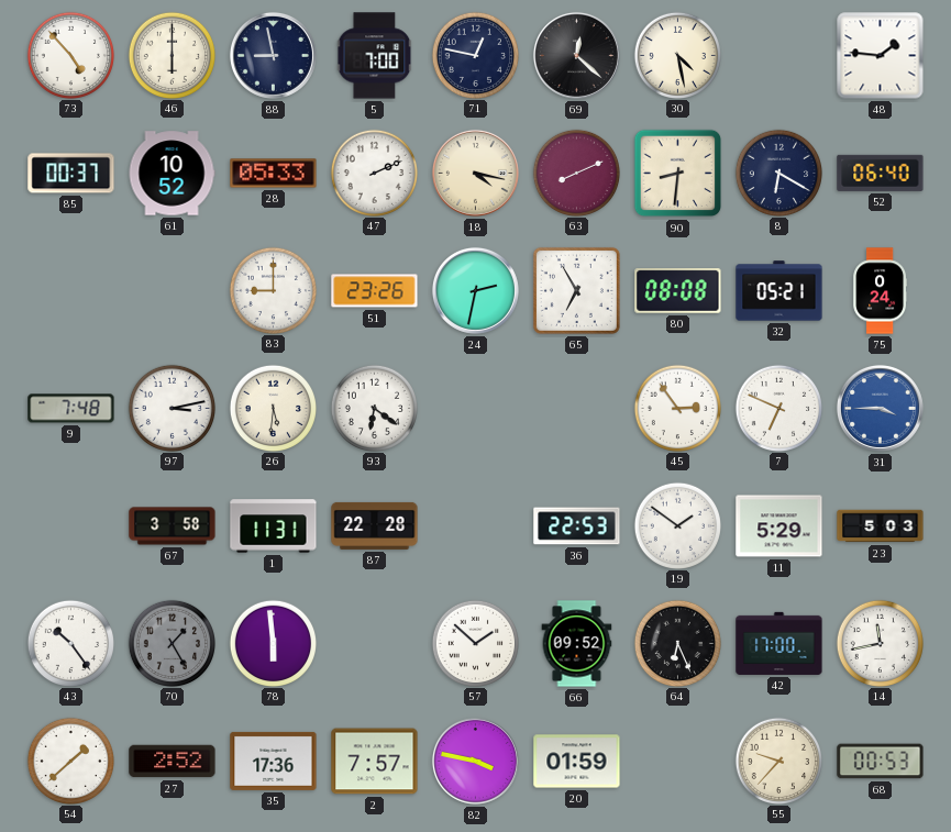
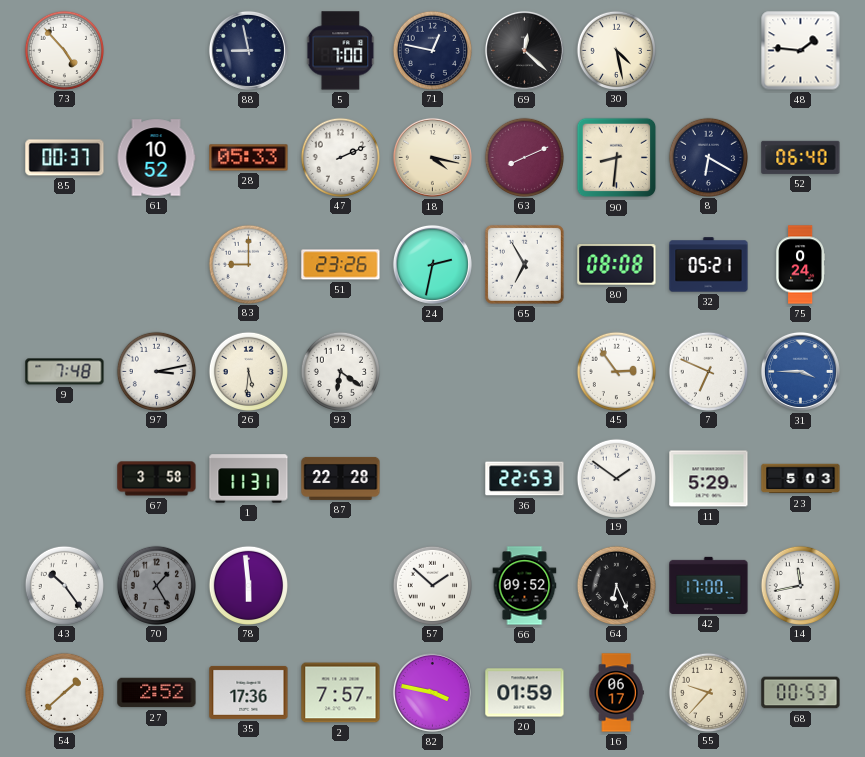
46: 6:00 -> none
16: none -> 06:17
